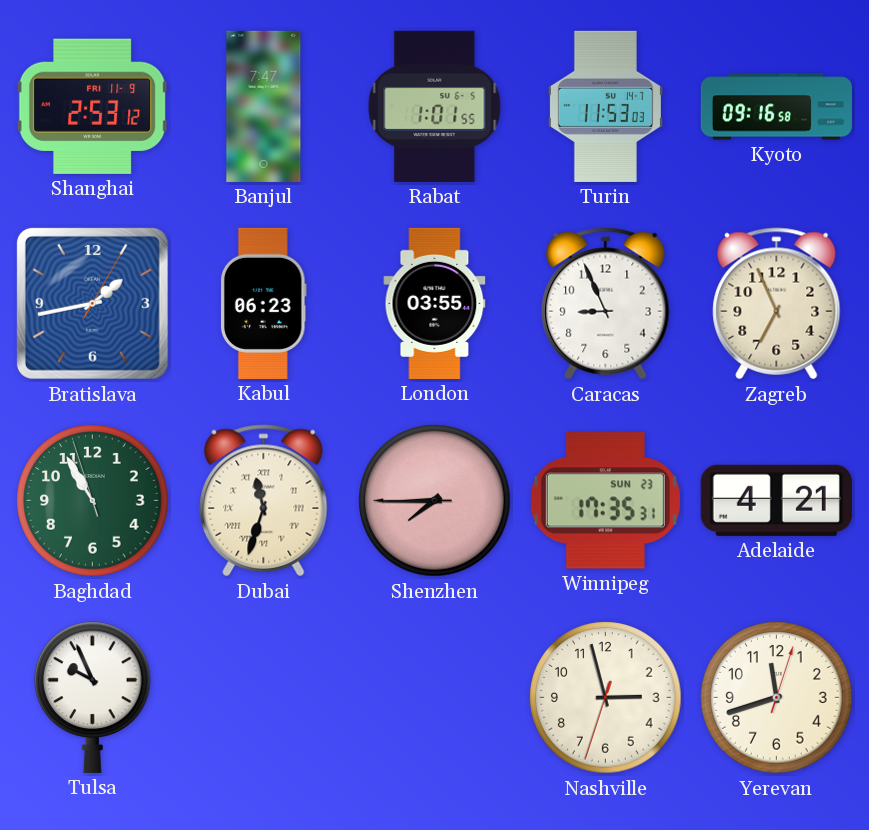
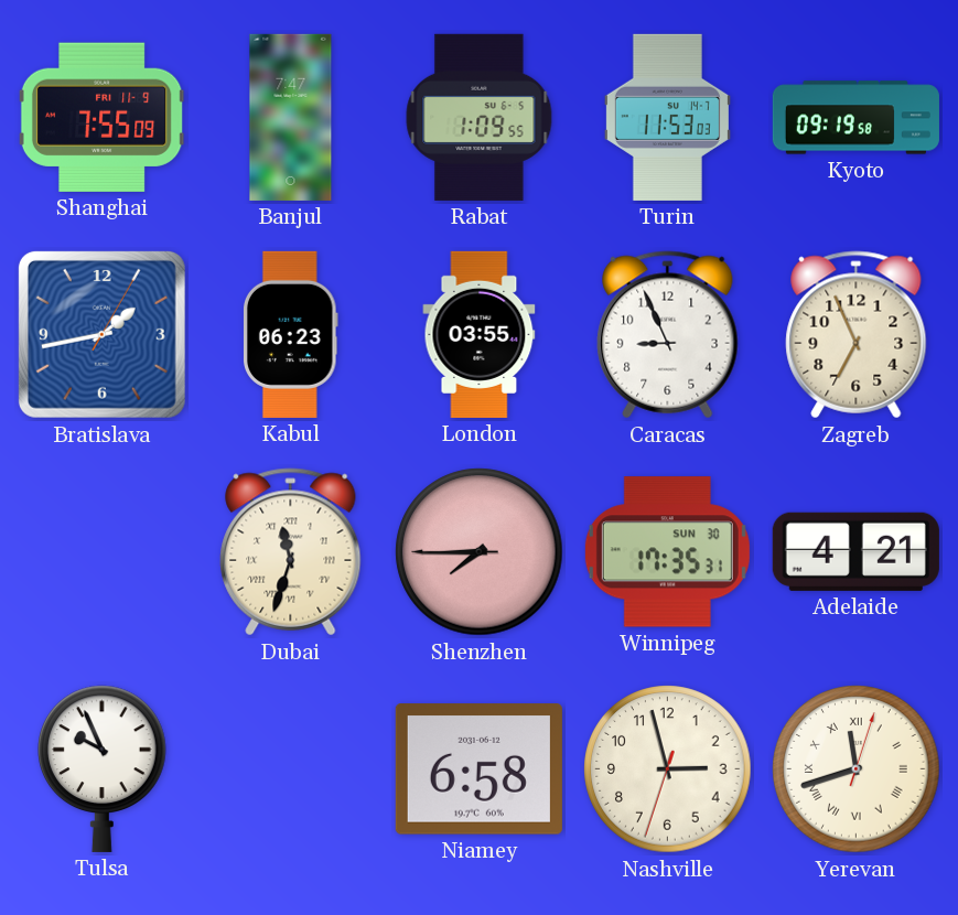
Shanghai: 2:53 -> 7:55
Rabat: 1:01 -> 1:09
Kyoto: 09:16 -> 09:19
Baghdad: 10:54 -> none
Winnipeg date: SUN 23 -> SUN 30
Niamey: none -> 6:58
Yerevan numerals: Arabic -> Roman
